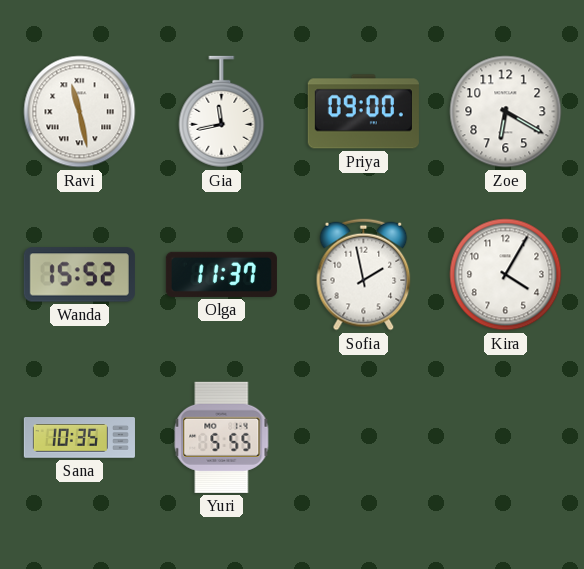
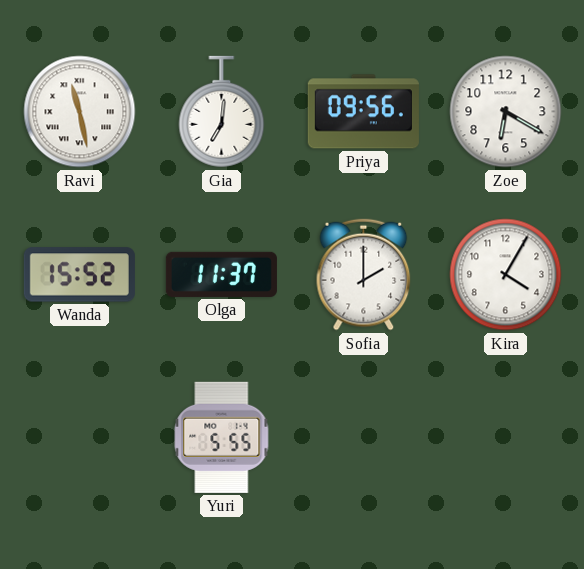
Gia: 11:43 -> 7:01
Priya: 09:00 -> 09:56
Sofia: 1:58 -> 2:00
Sana: 10:35 -> none
